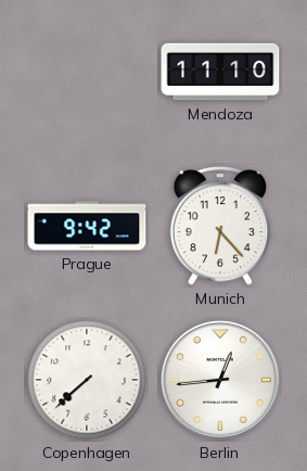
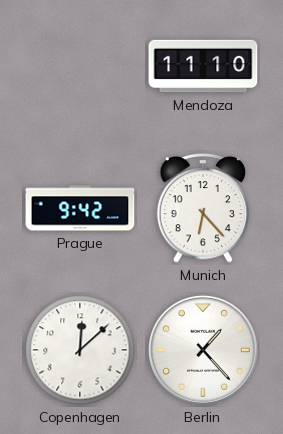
Copenhagen: 7:38 -> 12:08
Berlin: 12:44 -> 1:23
